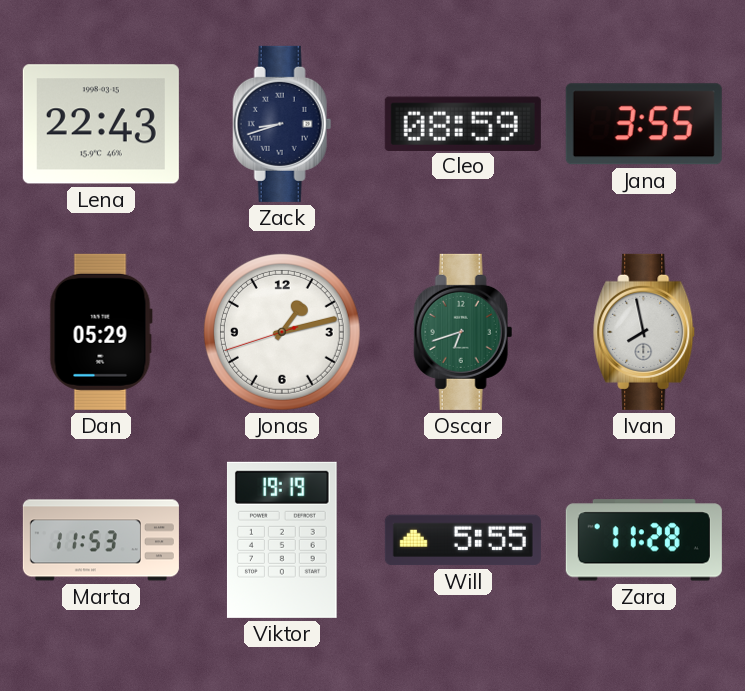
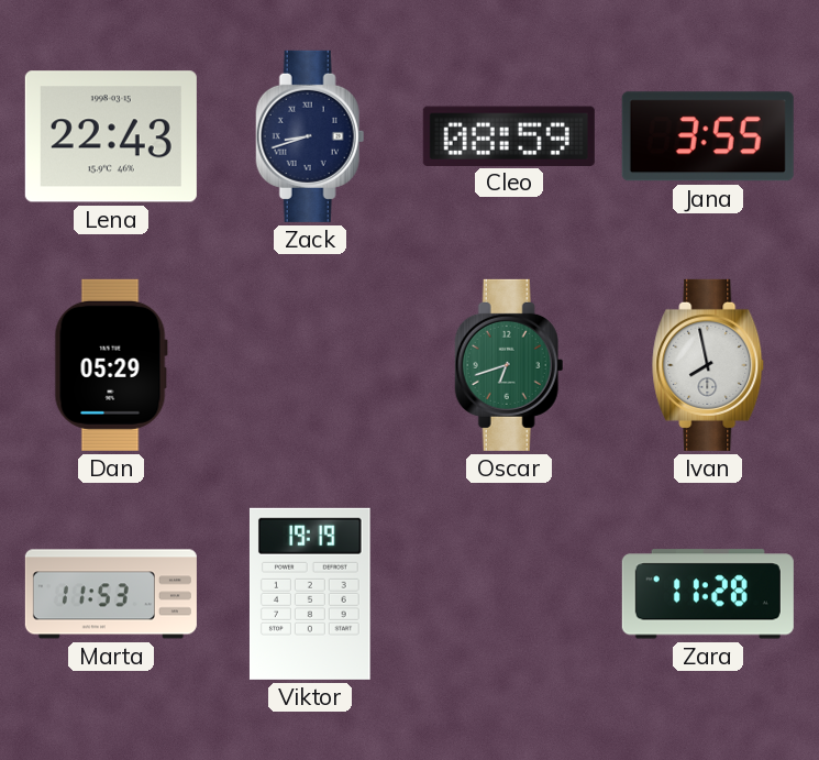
Jonas: 1:12 -> none
Will: 5:55 -> none
